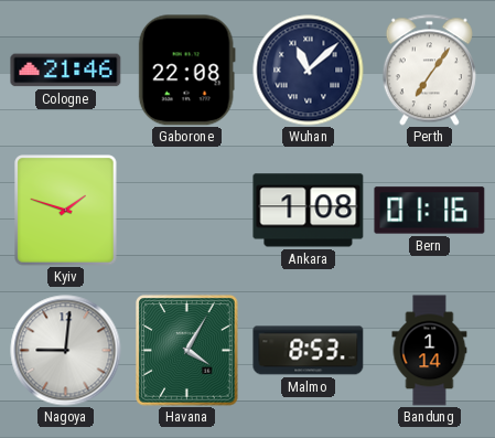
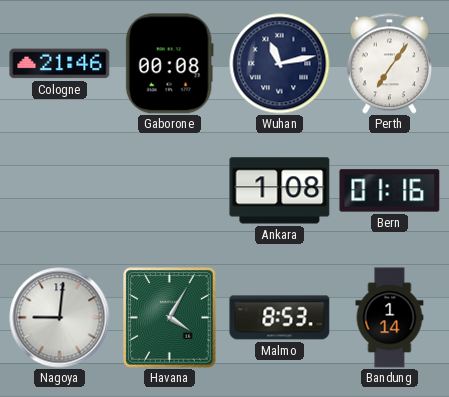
Gaborone: 22:08 -> 00:08
Wuhan: 11:08 -> 11:13
Kyiv: 1:48 -> none
